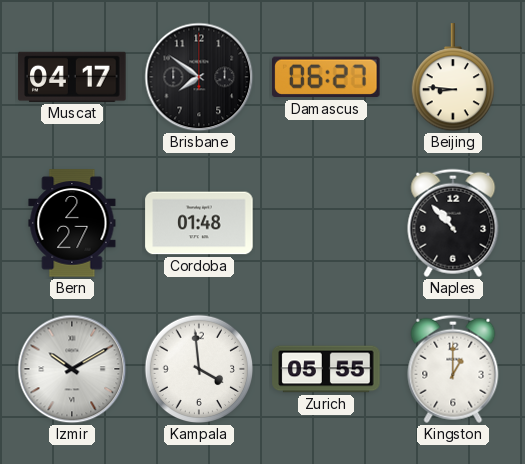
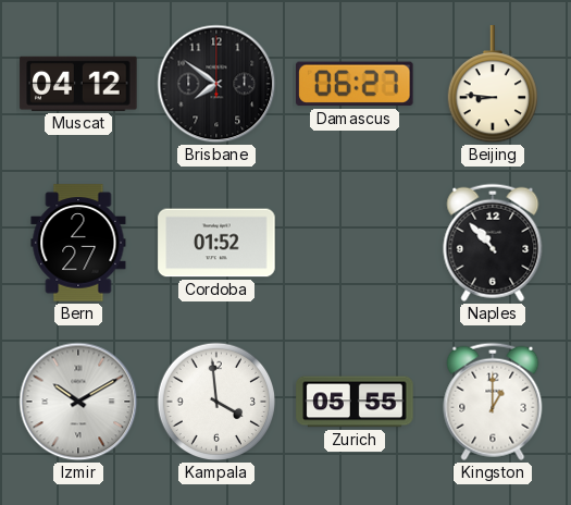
Muscat: 04:17 -> 04:12
Cordoba: 01:48 -> 01:52
